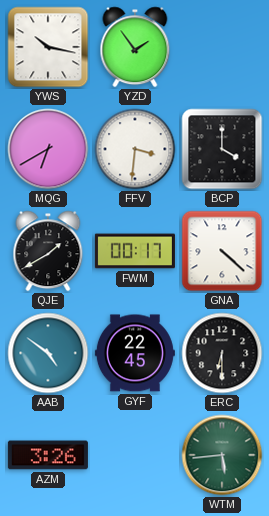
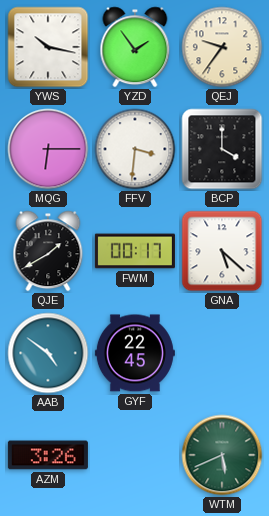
QEJ: none -> 9:36
MQG: 6:40 -> 6:15
GNA: 4:22 -> 5:22
ERC: 6:30 -> none
WTM: 5:44 -> 5:41
